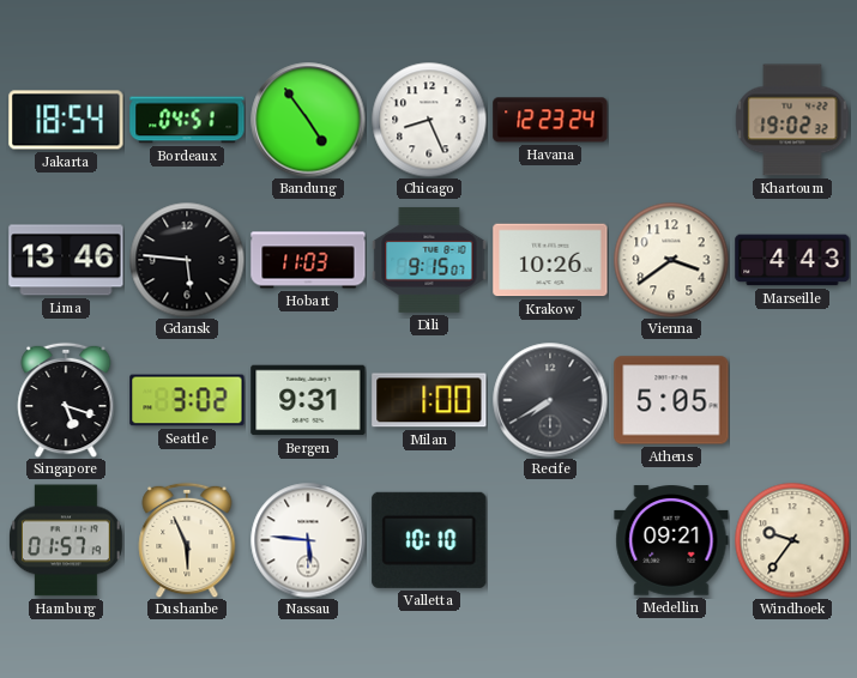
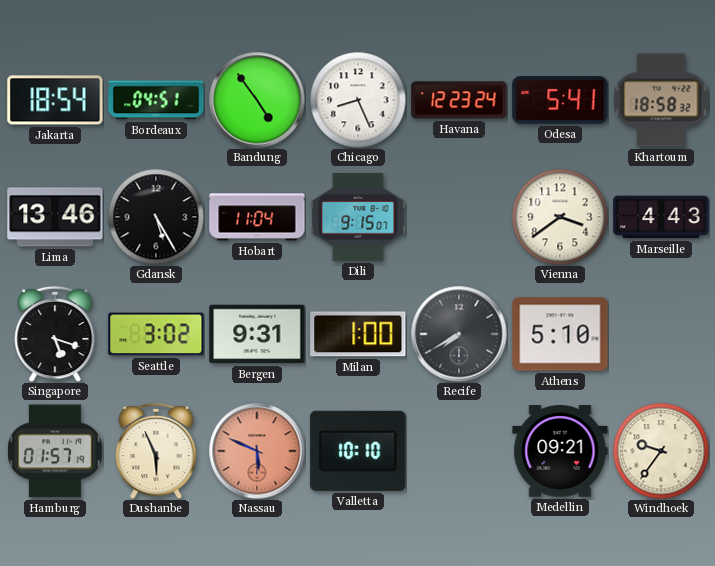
Odesa: none -> 5:41
Khartoum: 19:02 -> 18:58
Gdansk: 5:46 -> 5:25
Hobart: 11:03 -> 11:04
Krakow: 10:26 -> none
Athens: 5:05 -> 5:10
Nassau: 5:46 -> 5:49
Nassau dial: white -> salmon
